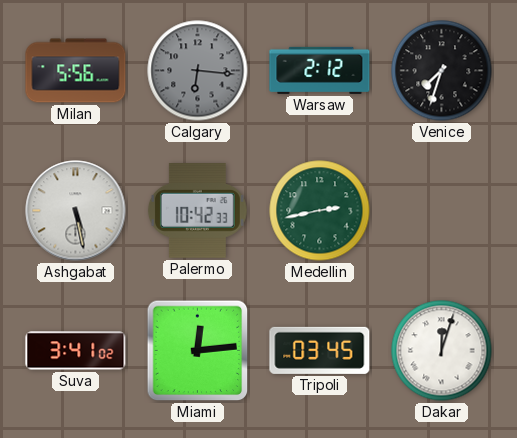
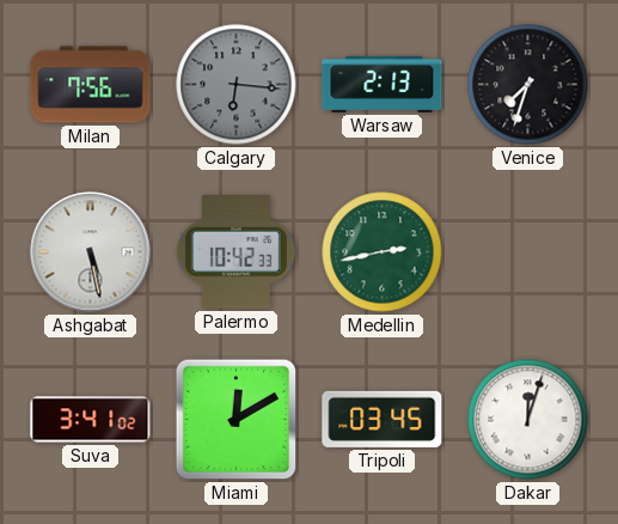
Milan: 5:56 -> 7:56
Warsaw: 2:12 -> 2:13
Miami: 12:14 -> 12:10
